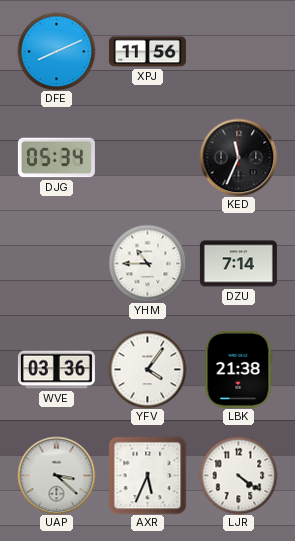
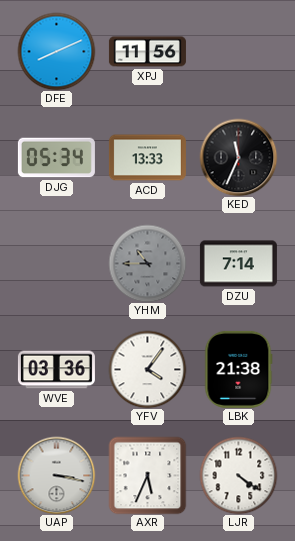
ACD: none -> 13:33
YHM dial: white -> grey
UAP: 3:22 -> 3:17
